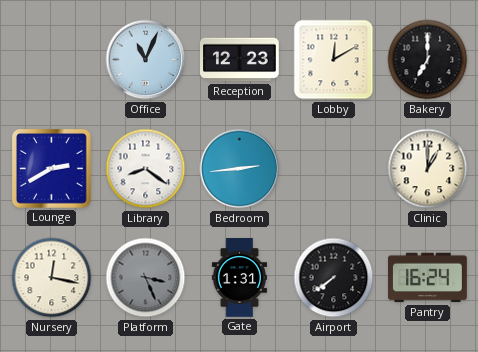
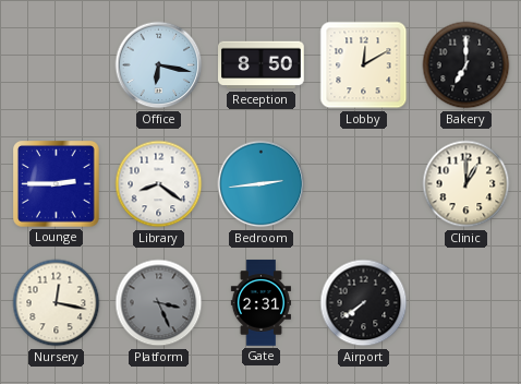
Office: 11:04 -> 6:17
Reception: 12:23 -> 8:50
Lounge: 2:40 -> 2:45
Gate: 1:31 -> 2:31
Pantry: 16:24 -> none
